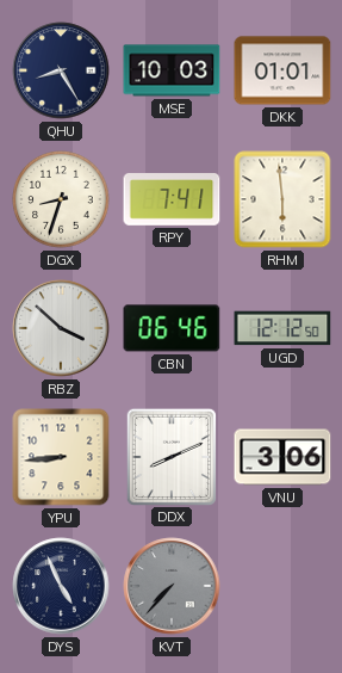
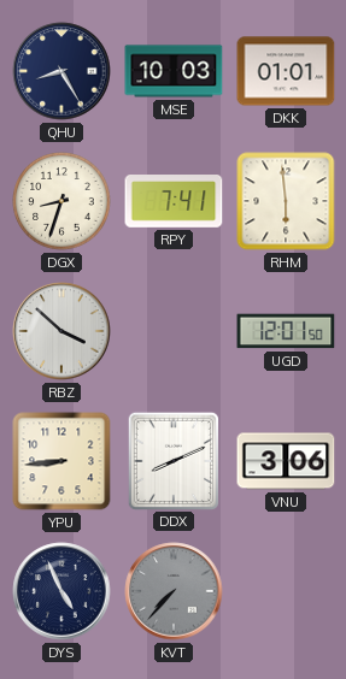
CBN: 06:46 -> none
UGD: 12:12 -> 12:01
